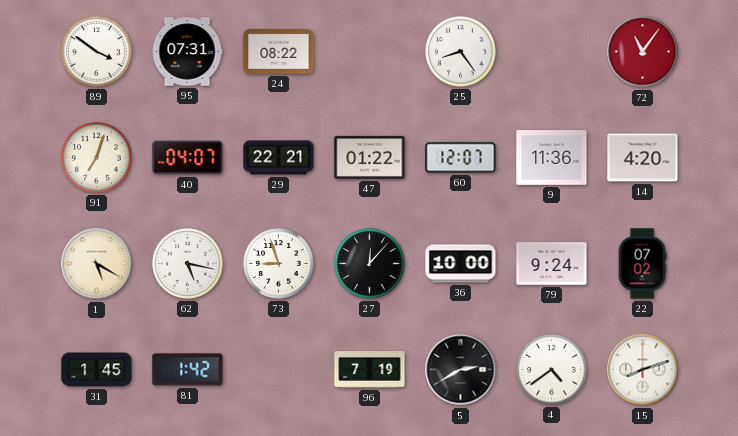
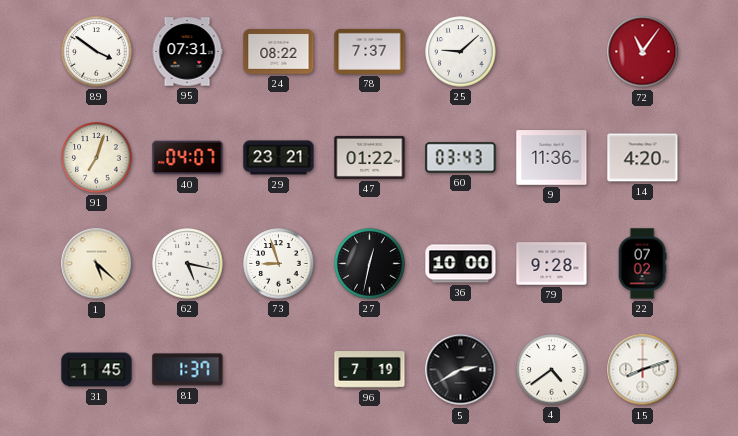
78: none -> 7:37
25: 8:24 -> 9:08
29: 22:21 -> 23:21
60: 12:07 -> 03:43
1: 5:20 -> 5:22
27: 12:07 -> 12:32
79: 9:24 -> 9:28
81: 1:42 -> 1:37
